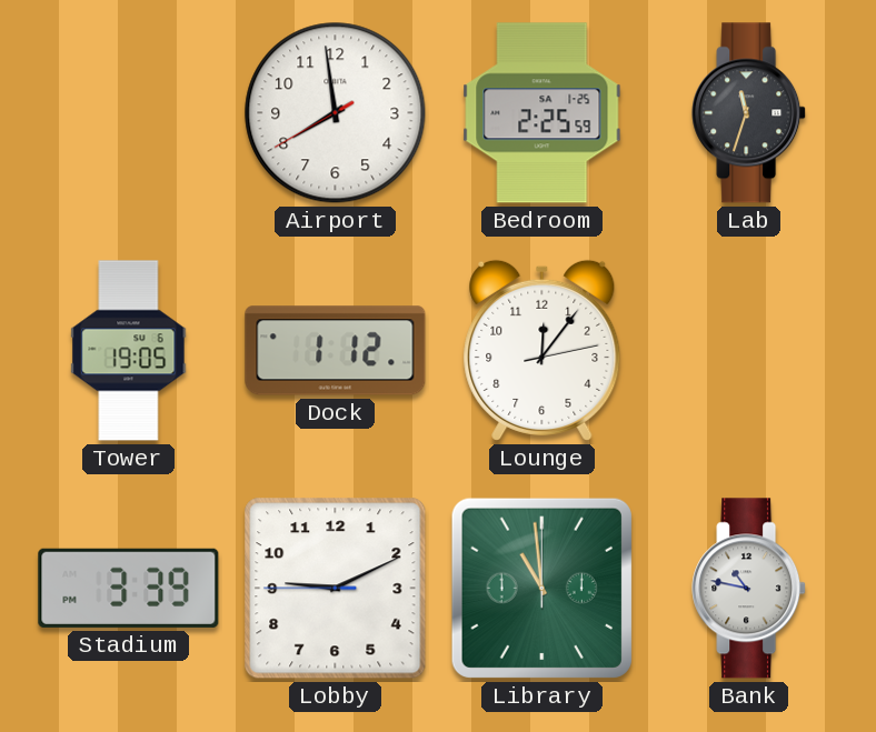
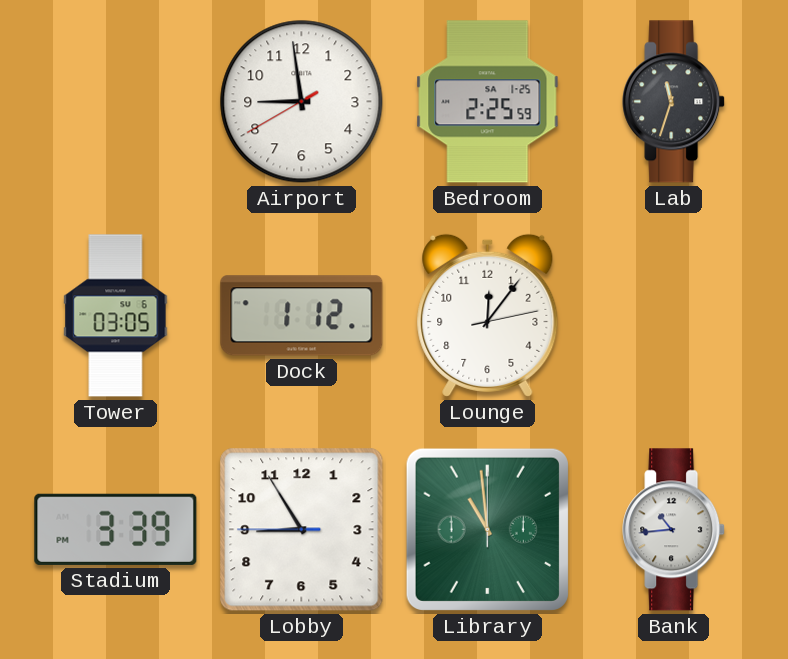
Airport: 7:58 -> 8:58
Tower: 19:05 -> 03:05
Lobby: 9:10 -> 8:54
Bank: 10:47 -> 10:44
